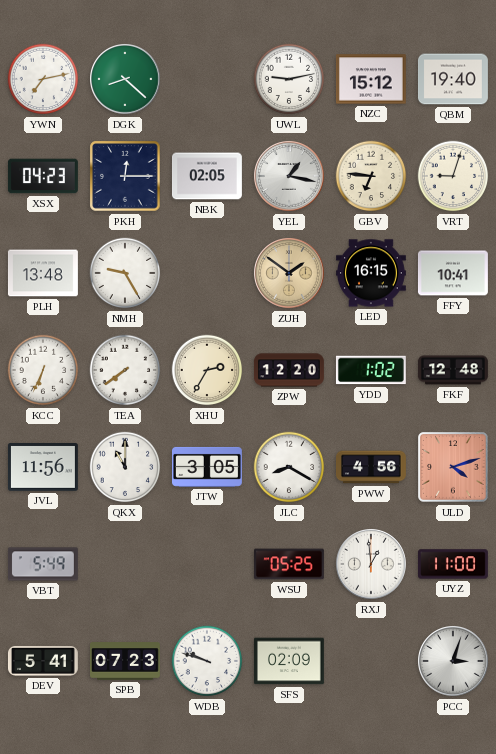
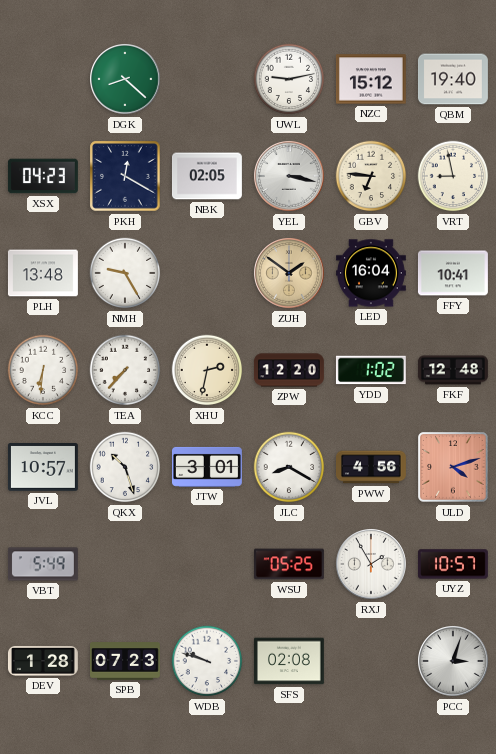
YWN: 7:13 -> none
PKH: 12:15 -> 12:20
YEL: 1:17 -> 3:17
VRT: 9:03 -> 8:58
LED: 16:15 -> 16:04
KCC: 6:34 -> 6:31
TEA: 7:39 -> 7:37
XHU: 2:35 -> 2:32
JVL: 11:56 -> 10:57
QKX: 11:00 -> 10:27
JTW: 3:05 -> 3:01
RXJ: 12:59 -> 1:55
UYZ: 11:00 -> 10:57
DEV: 5:41 -> 1:28
SFS: 02:09 -> 02:08
